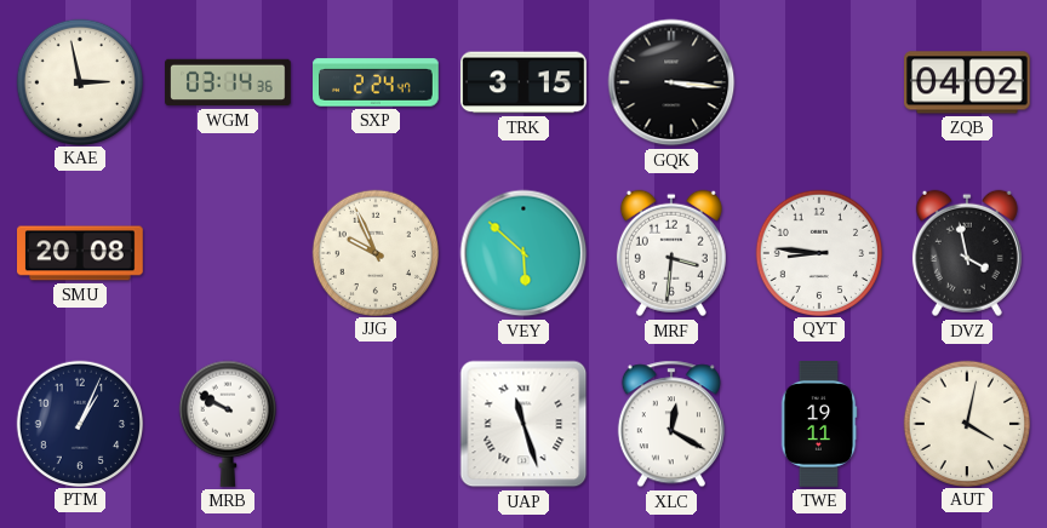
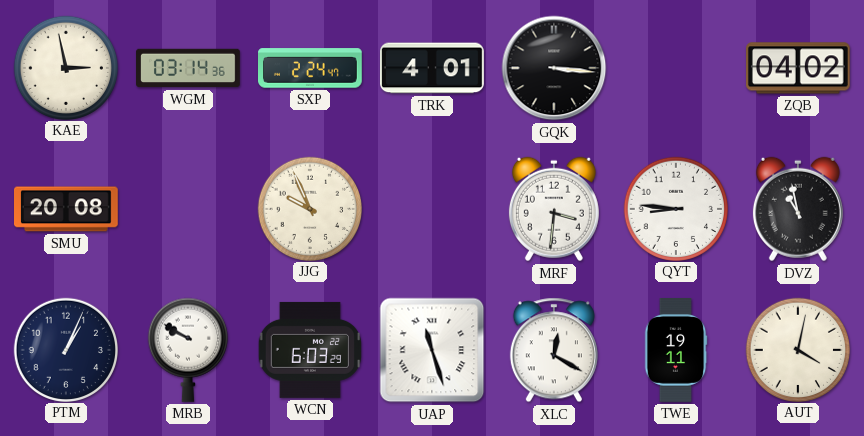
TRK: 3:15 -> 4:01
VEY: 5:52 -> none
DVZ: 3:58 -> 10:58
WCN: none -> 6:03
